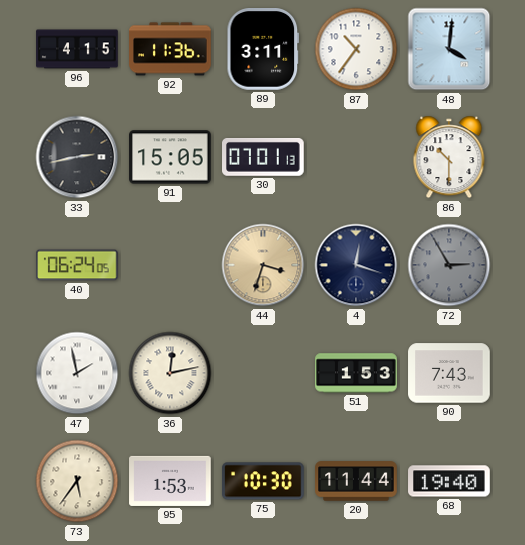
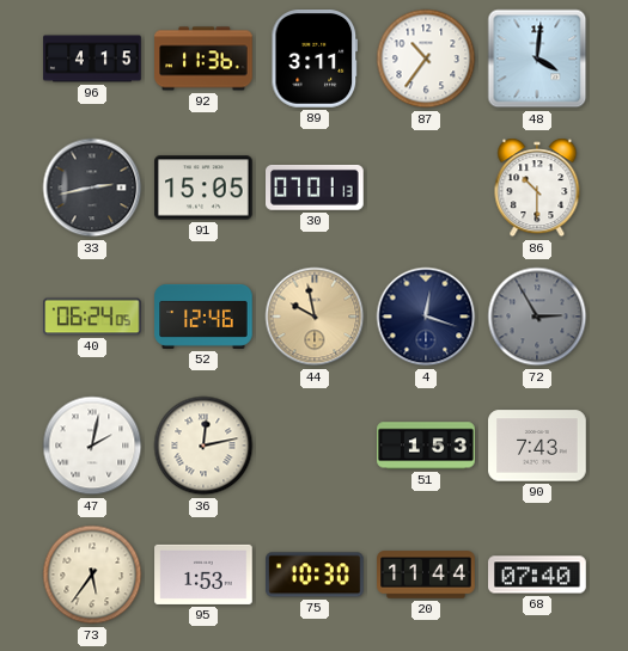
52: none -> 12:46
44: 3:33 -> 9:58
47: 1:58 -> 2:02
68: 19:40 -> 07:40
